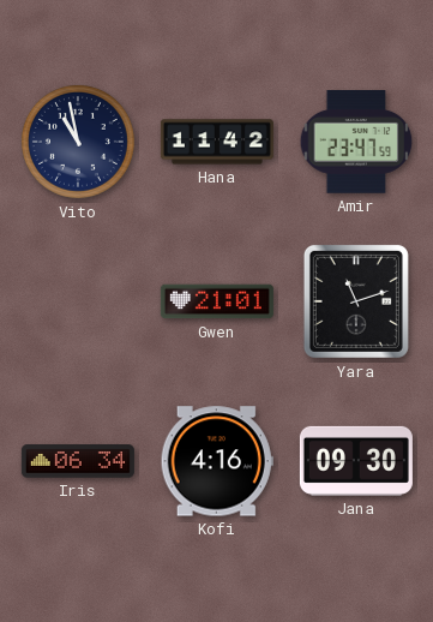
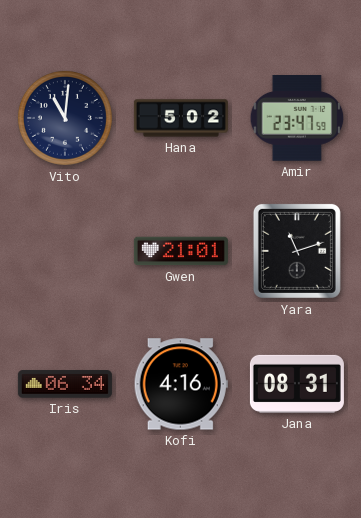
Vito: 10:58 -> 11:01
Hana: 11:42 -> 5:02
Jana: 09:30 -> 08:31
